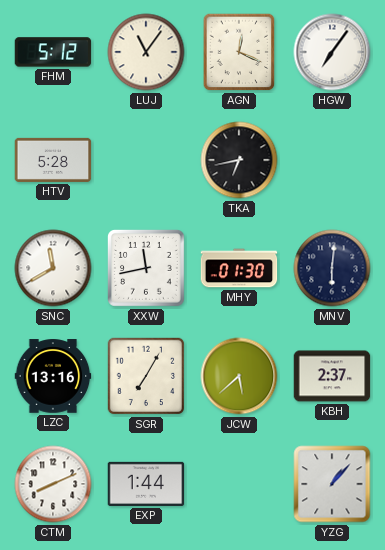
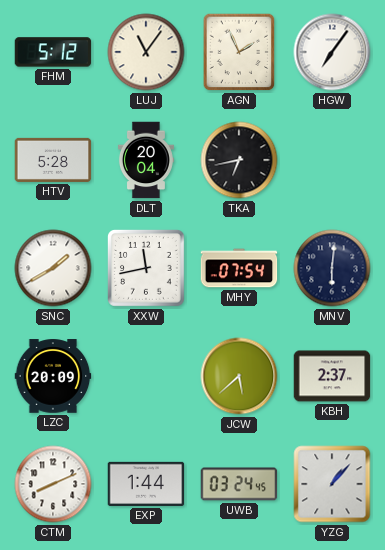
AGN: 12:19 -> 1:56
DLT: none -> 20:04
SNC: 11:40 -> 1:40
MHY: 01:30 -> 07:54
LZC: 13:16 -> 20:09
SGR: 7:05 -> none
UWB: none -> 03:24
